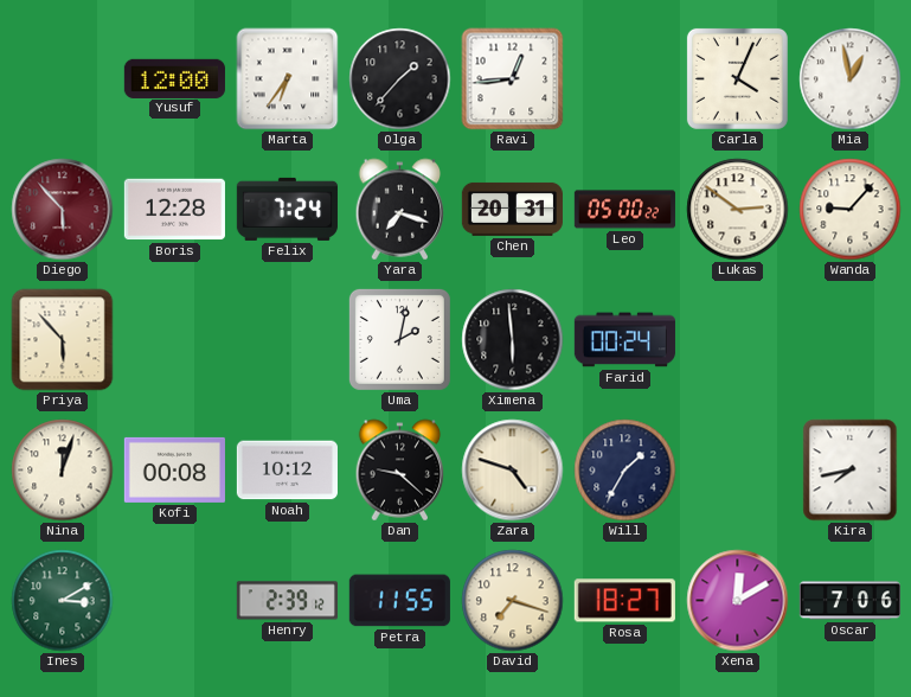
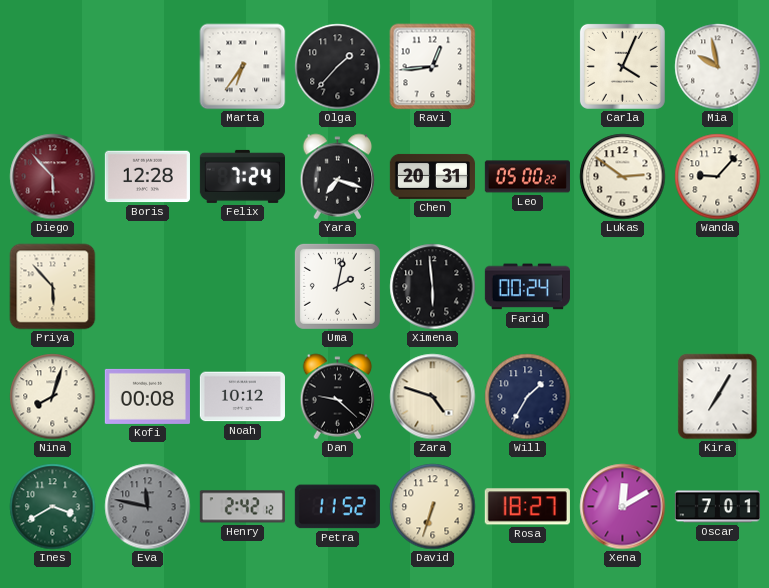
Yusuf: 12:00 -> none
Mia: 12:58 -> 9:58
Nina: 12:03 -> 8:03
Kira: 7:43 -> 7:05
Ines: 3:10 -> 3:40
Eva: none -> 11:47
Henry: 2:39 -> 2:42
Petra: 11:55 -> 11:52
David: 7:18 -> 6:33
Oscar: 7:06 -> 7:01
